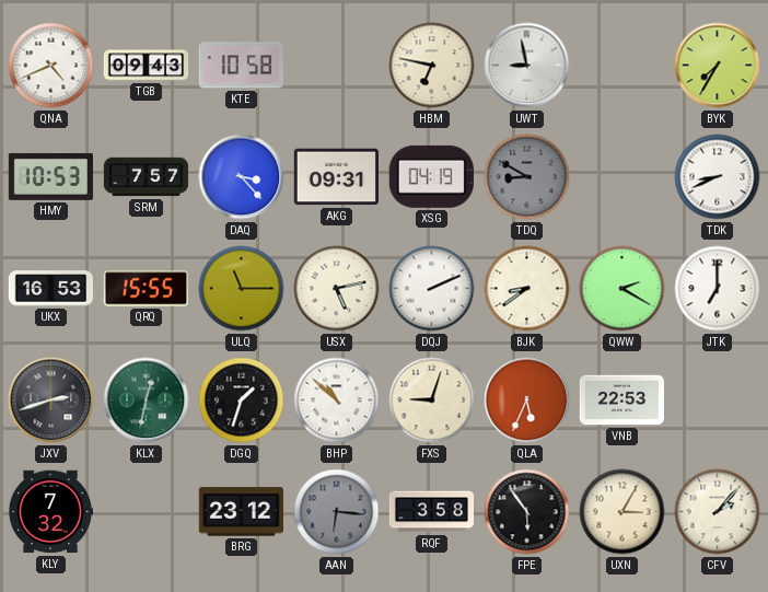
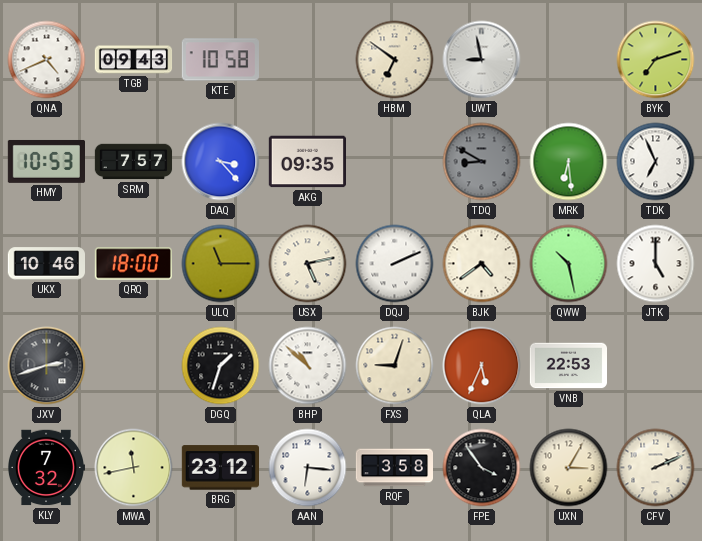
HBM: 6:47 -> 6:51
BYK: 7:35 -> 7:12
AKG: 09:31 -> 09:35
XSG: 04:19 -> none
MRK: none -> 6:29
TDK: 8:41 -> 6:56
UKX: 16:53 -> 10:46
QRQ: 15:55 -> 18:00
BJK: 8:39 -> 4:39
QWW: 2:20 -> 10:28
JTK: 7:00 -> 5:00
KLX: 12:32 -> none
MWA: none -> 11:43
AAN dial: grey -> white
FPE: 5:54 -> 3:54
CFV: 2:07 -> 2:11
